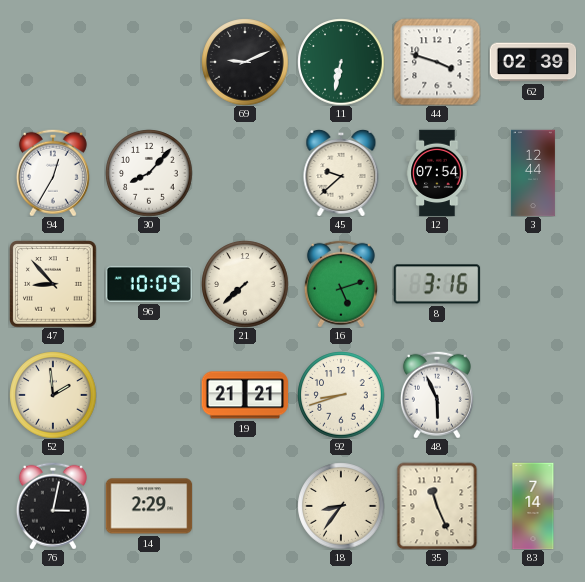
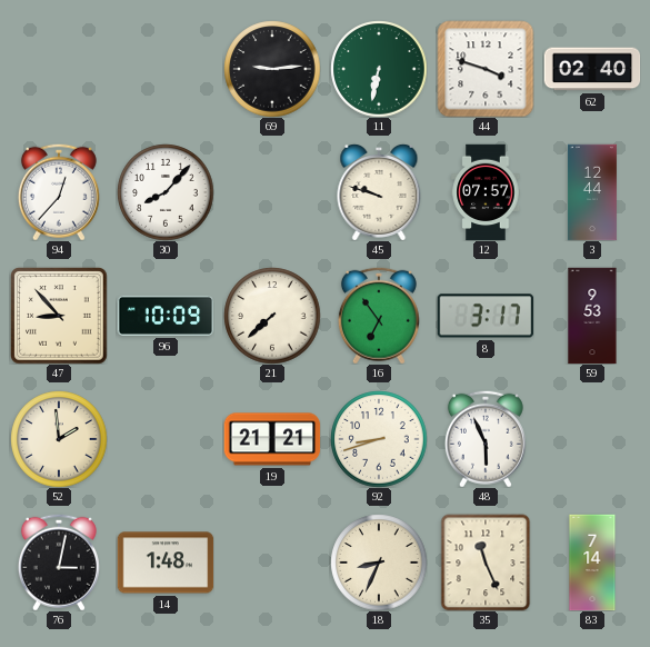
69: 9:11 -> 9:14
62: 02:39 -> 02:40
94: 12:35 -> 12:37
45: 9:38 -> 9:48
12: 07:54 -> 07:57
16: 5:12 -> 6:54
8: 3:16 -> 3:17
59: none -> 9:53
14: 2:29 -> 1:48
18: 8:36 -> 8:34
